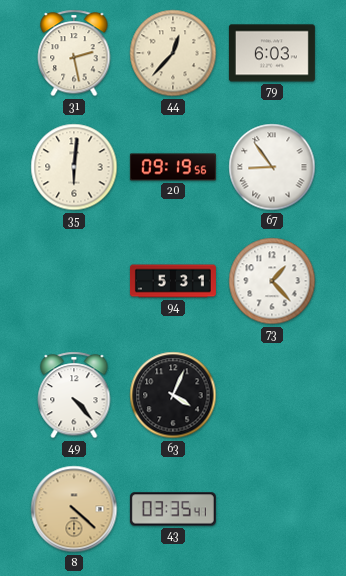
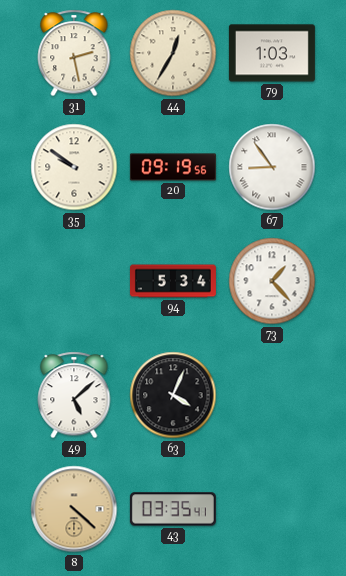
44: 12:37 -> 12:35
79: 6:03 -> 1:03
35: 6:01 -> 9:51
94: 5:31 -> 5:34
49: 4:23 -> 5:08
